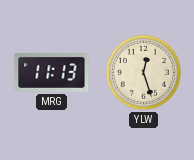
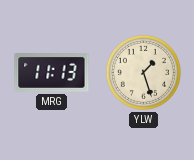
YLW: 12:27 -> 1:27
